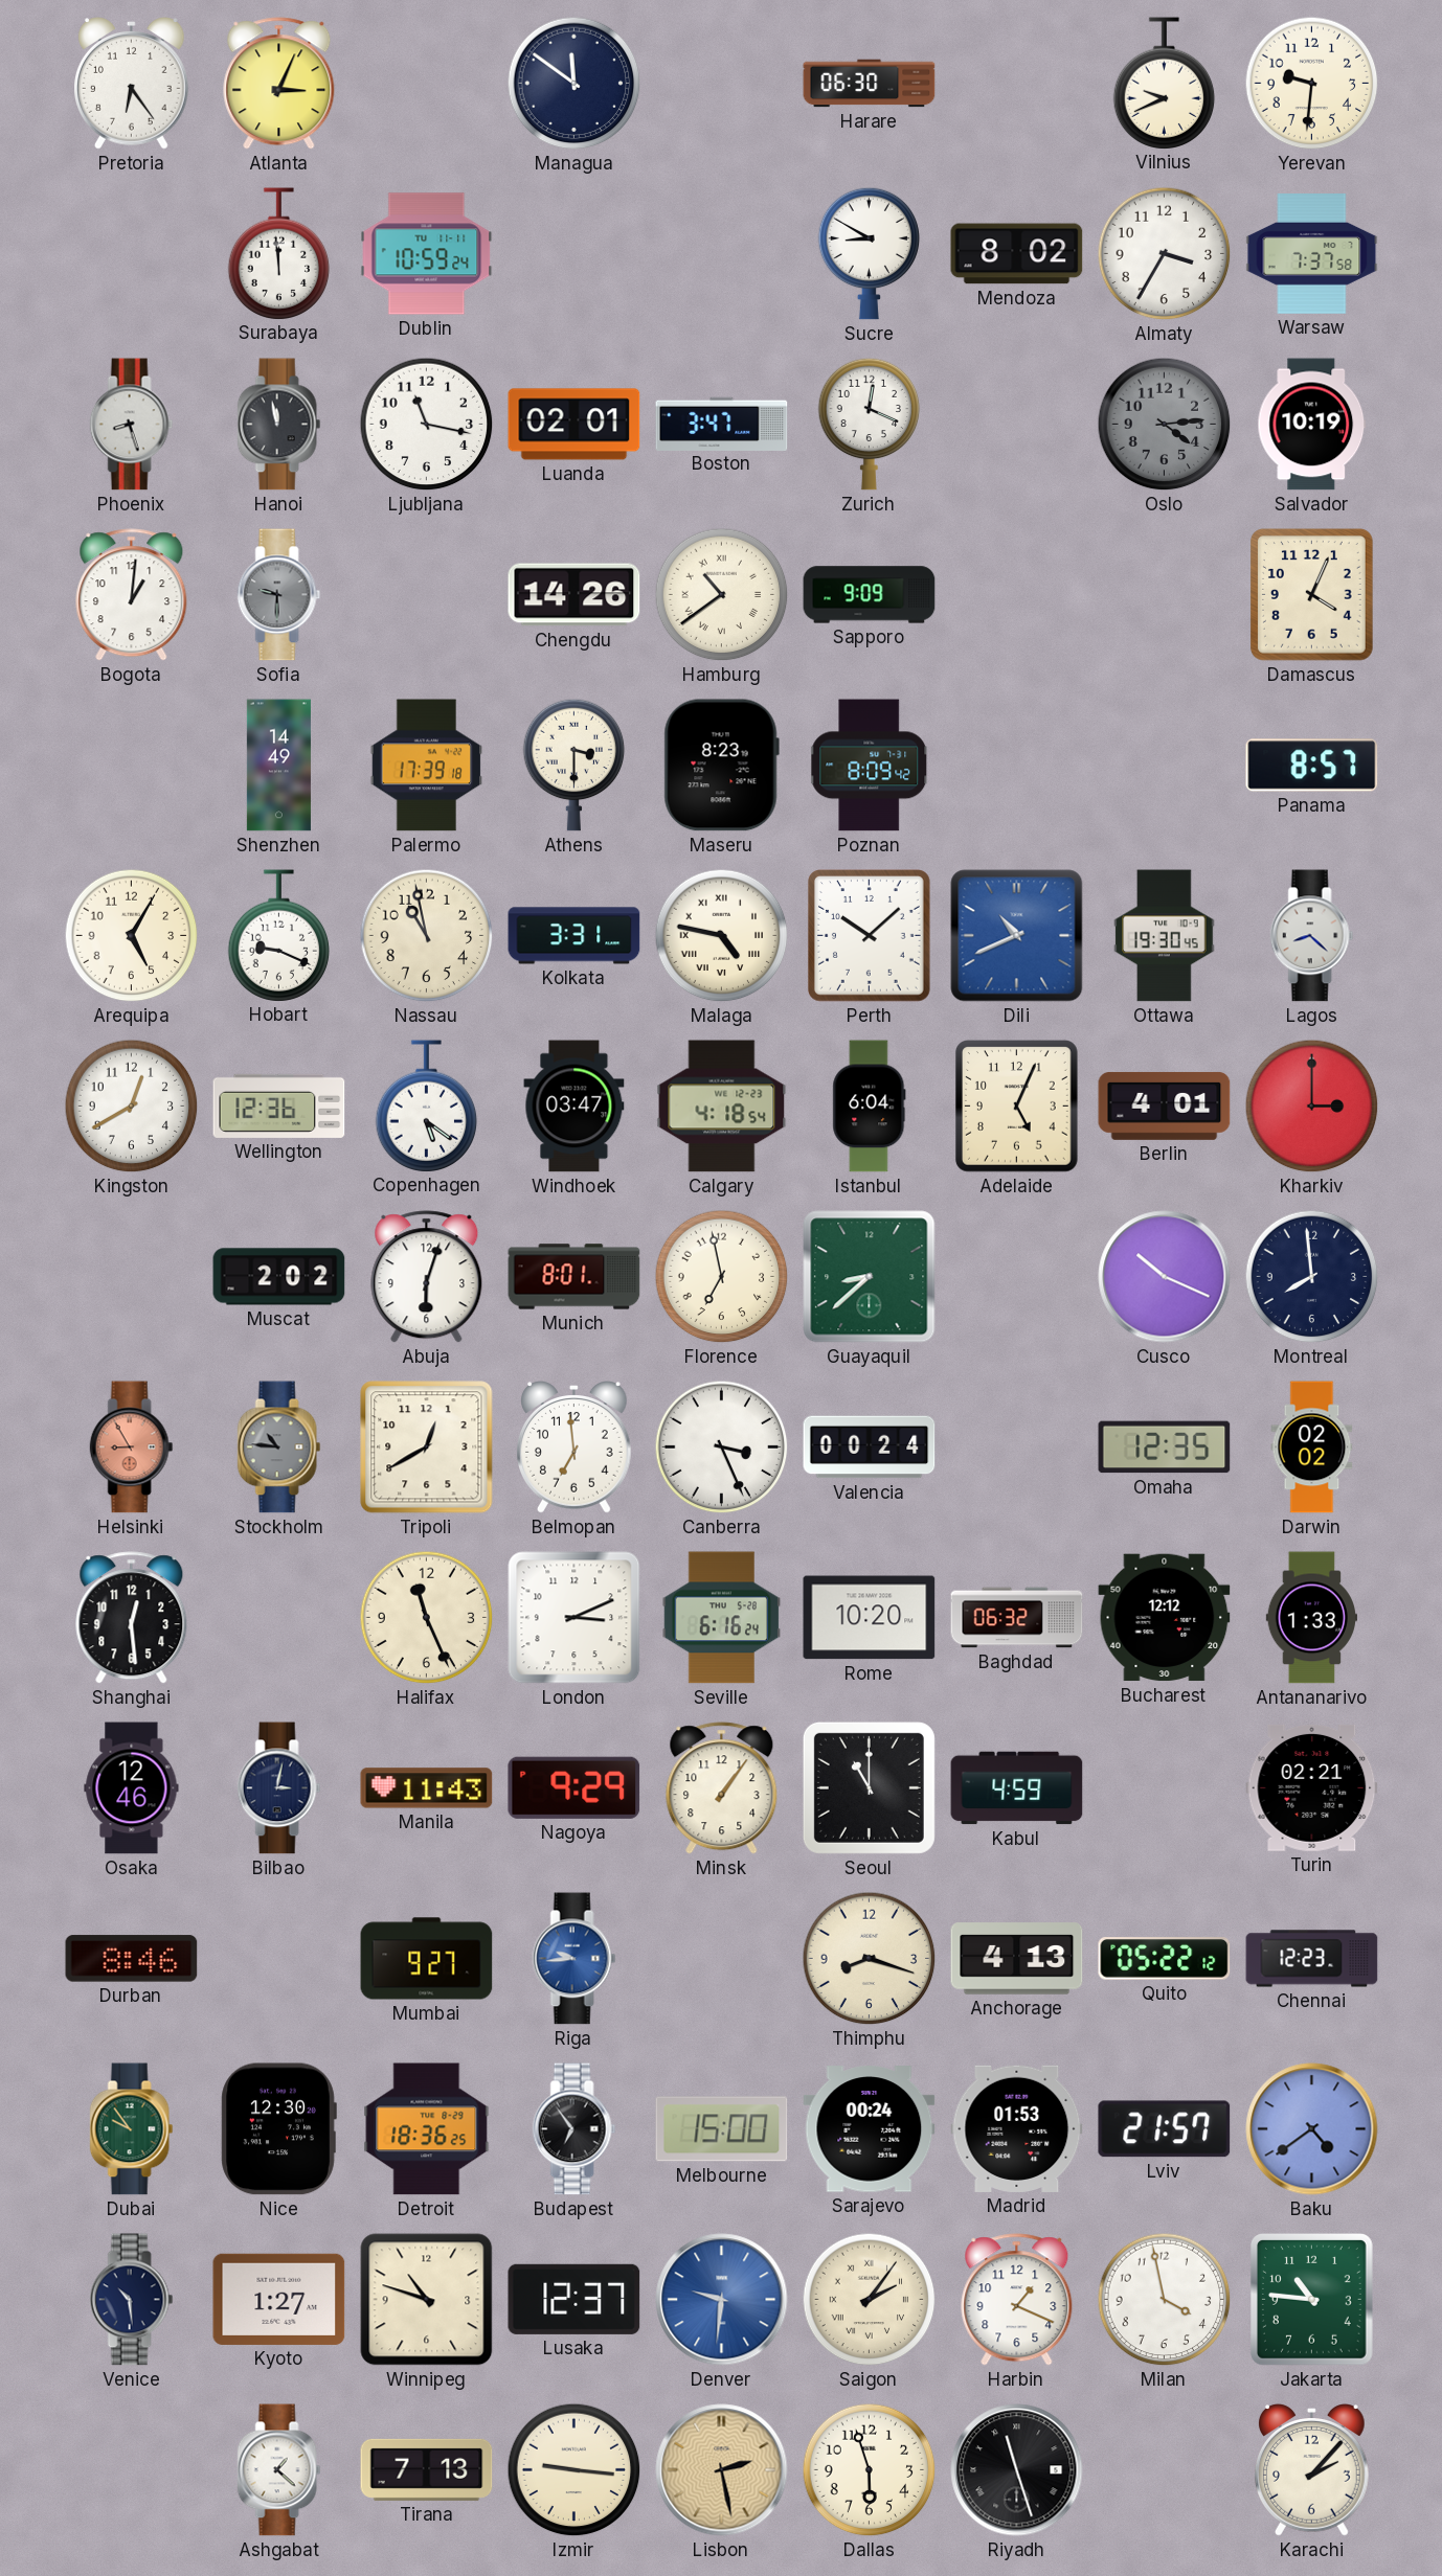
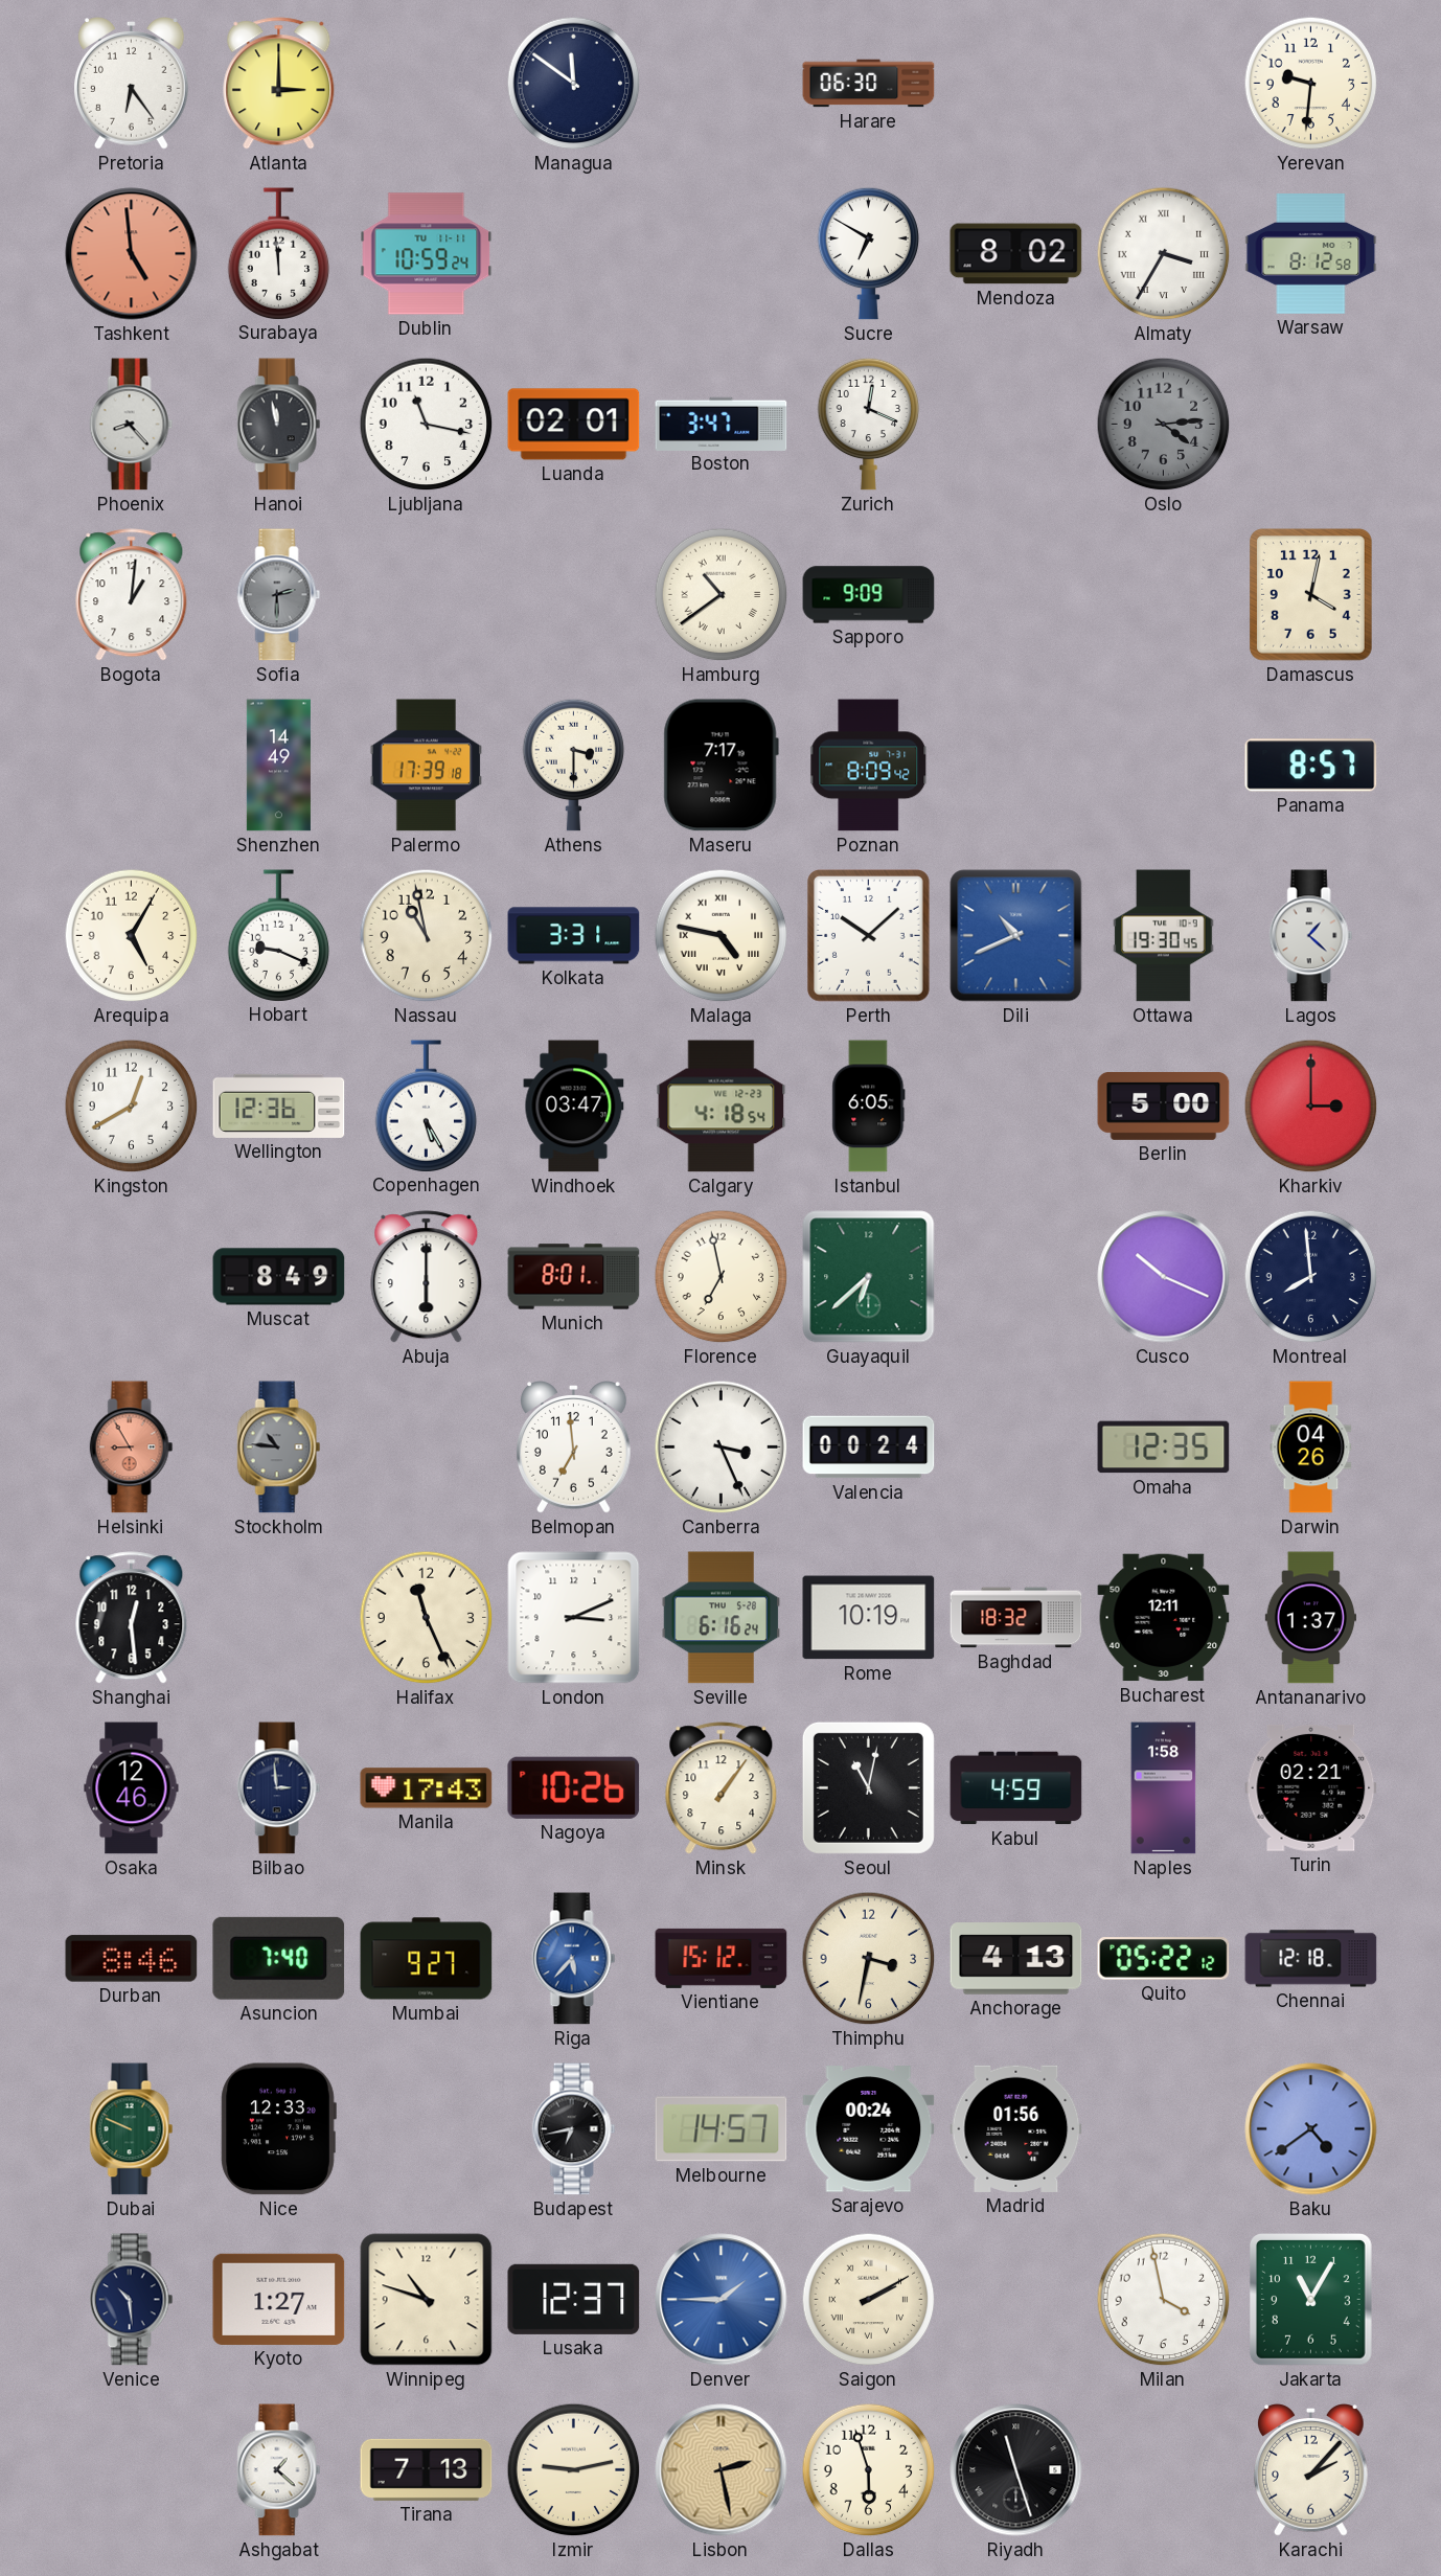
Atlanta: 3:04 -> 3:00
Vilnius: 9:41 -> none
Tashkent: none -> 4:59
Sucre: 8:50 -> 6:50
Almaty numerals: Arabic -> Roman
Warsaw: 7:37 -> 8:12
Phoenix: 8:27 -> 8:23
Salvador: 10:19 -> none
Sofia: 9:30 -> 2:30
Chengdu: 14:26 -> none
Damascus: 4:04 -> 4:02
Maseru: 8:23 -> 7:17
Lagos: 8:22 -> 1:22
Copenhagen: 5:21 -> 5:25
Istanbul: 6:04 -> 6:05
Adelaide: 5:04 -> none
Berlin: 4:01 -> 5:00
Muscat: 2:02 -> 8:49
Abuja: 6:03 -> 6:00
Guayaquil: 8:38 -> 6:38
Tripoli: 12:40 -> none
Darwin: 02:02 -> 04:26
Rome: 10:20 -> 10:19
Baghdad: 06:32 -> 18:32
Bucharest: 12:12 -> 12:11
Antananarivo: 1:33 -> 1:37
Bilbao: 3:02 -> 2:59
Manila: 11:43 -> 17:43
Nagoya: 9:29 -> 10:26
Seoul: 11:00 -> 11:02
Naples: none -> 1:58
Asuncion: none -> 7:40
Riga: 9:44 -> 5:37
Vientiane: none -> 15:12
Thimphu: 8:18 -> 3:32
Chennai: 12:23 -> 12:18
Dubai: 9:54 -> 9:49
Nice: 12:30 -> 12:33
Detroit: 18:36 -> none
Budapest: 6:54 -> 6:43
Melbourne: 15:00 -> 14:57
Madrid: 01:53 -> 01:56
Lviv: 21:57 -> none
Denver: 9:31 -> 1:45
Saigon: 2:06 -> 2:10
Harbin: 1:19 -> none
Jakarta: 10:46 -> 11:05
Izmir: 9:16 -> 9:13
